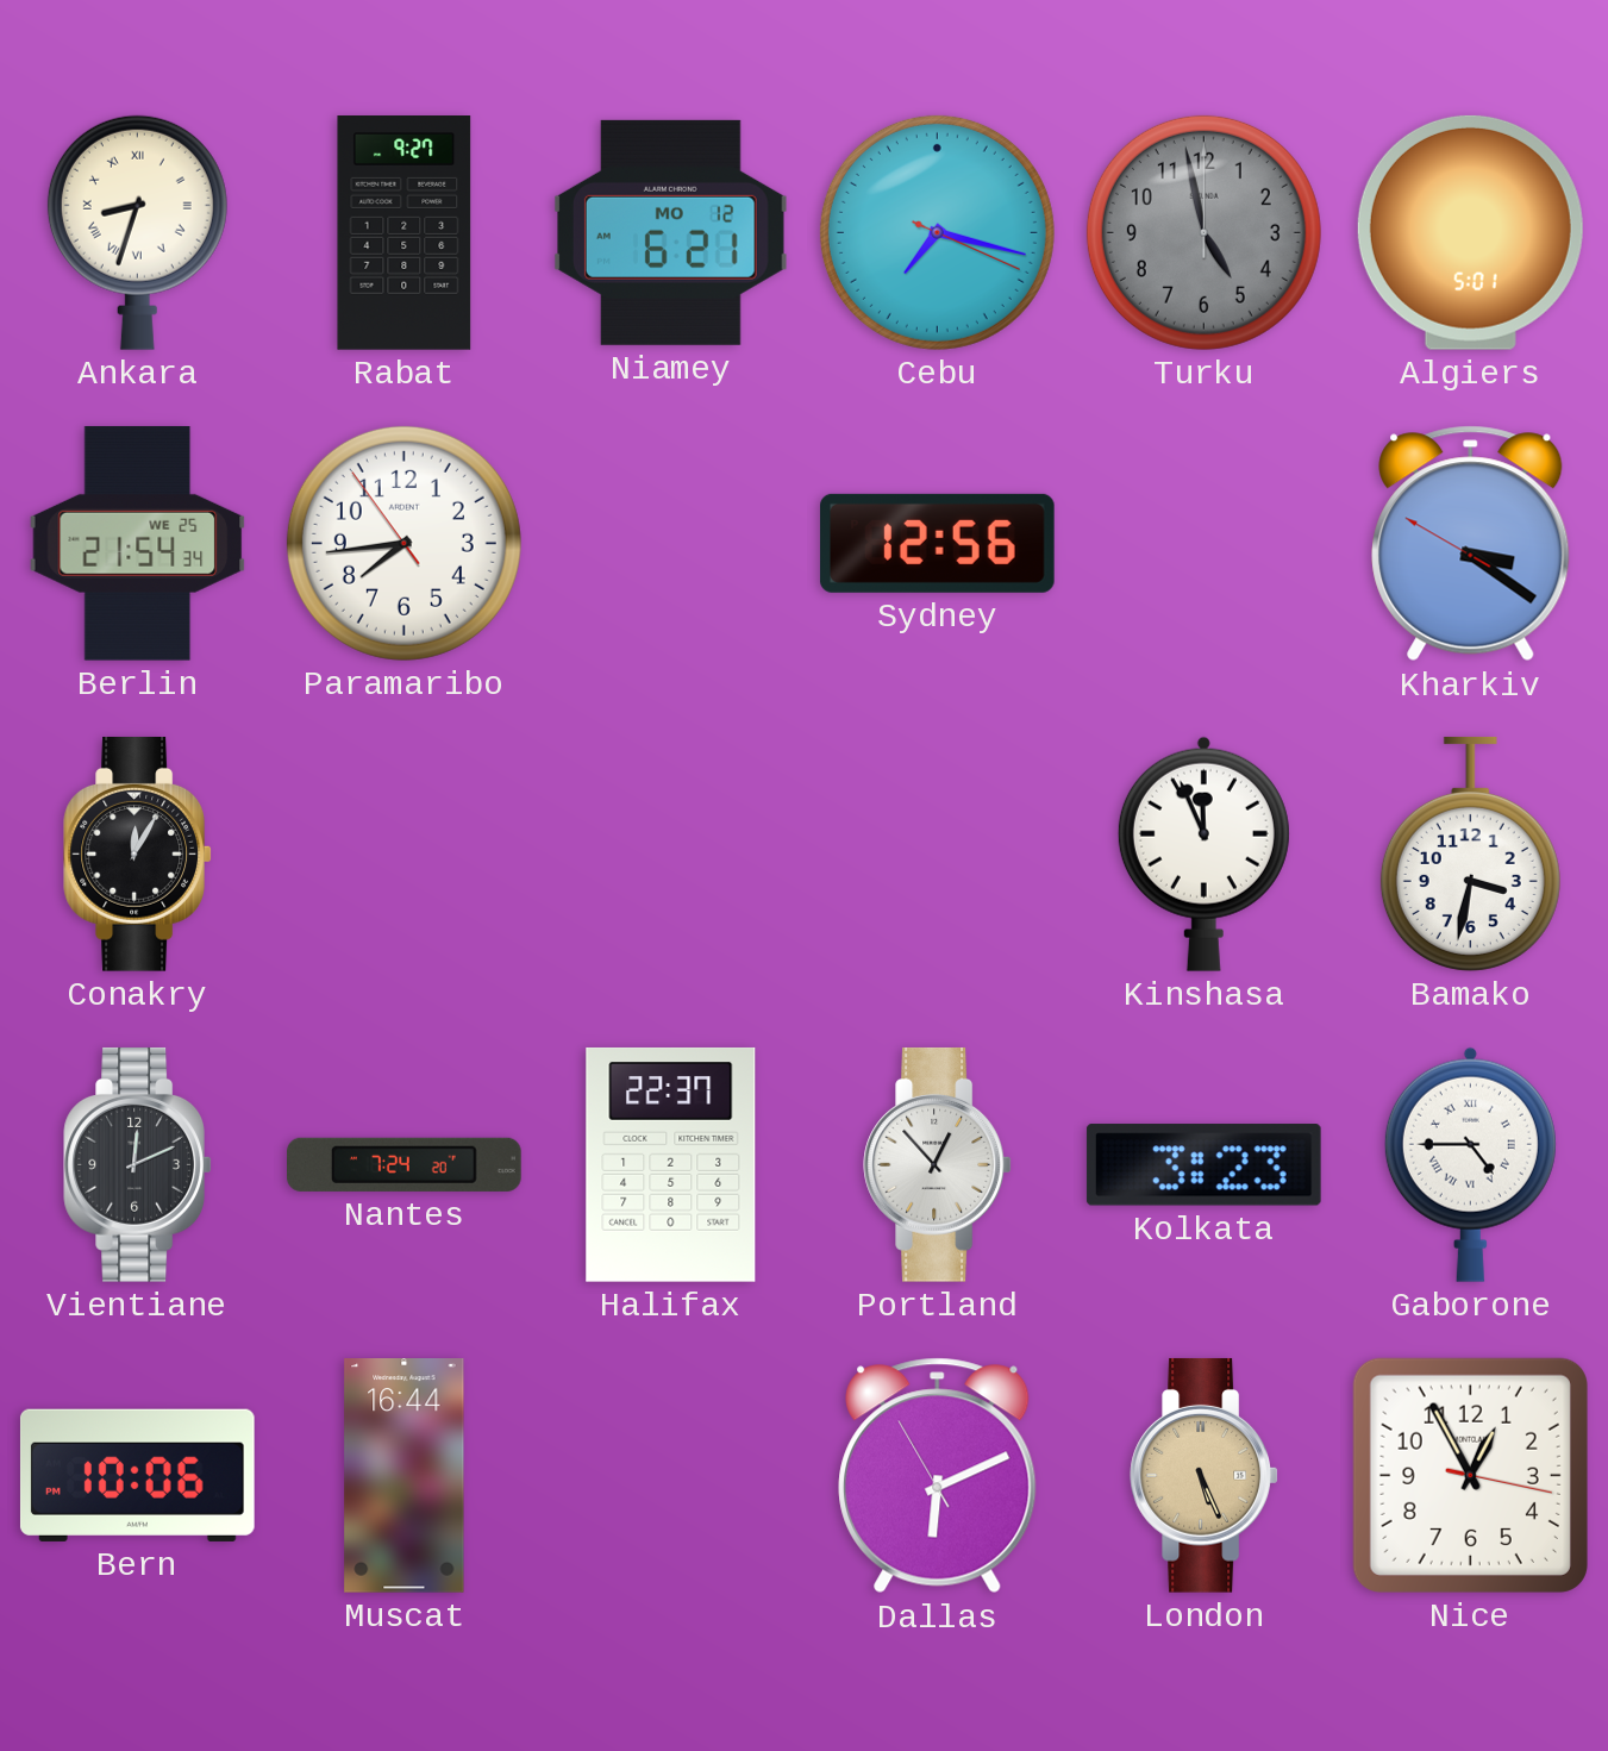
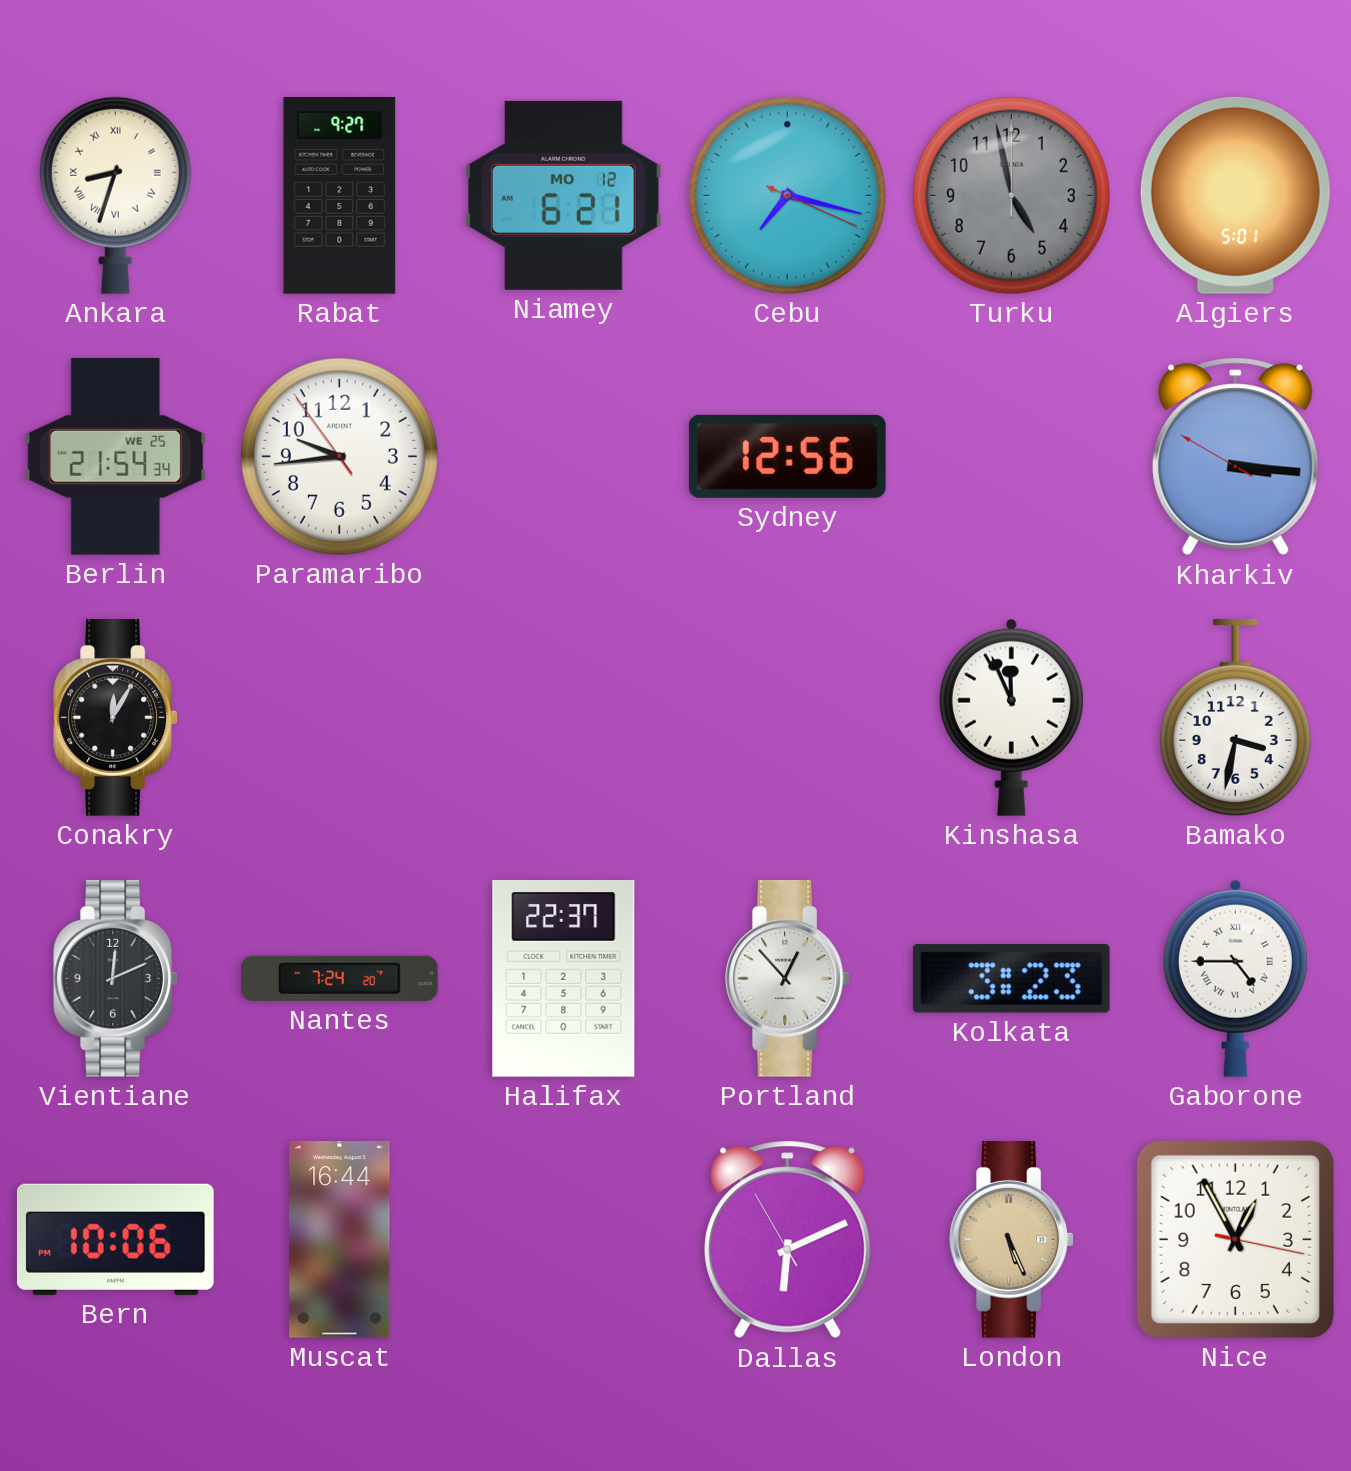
Paramaribo: 7:43 -> 9:43
Kharkiv: 3:20 -> 3:15
